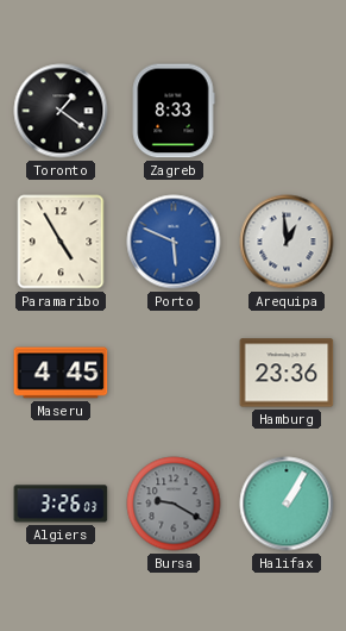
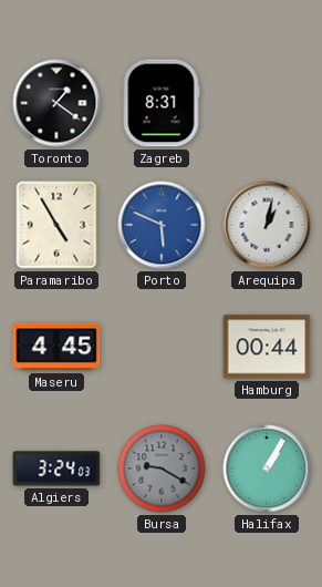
Zagreb: 8:33 -> 8:31
Arequipa: 12:59 -> 1:02
Hamburg: 23:36 -> 00:44
Algiers: 3:26 -> 3:24
